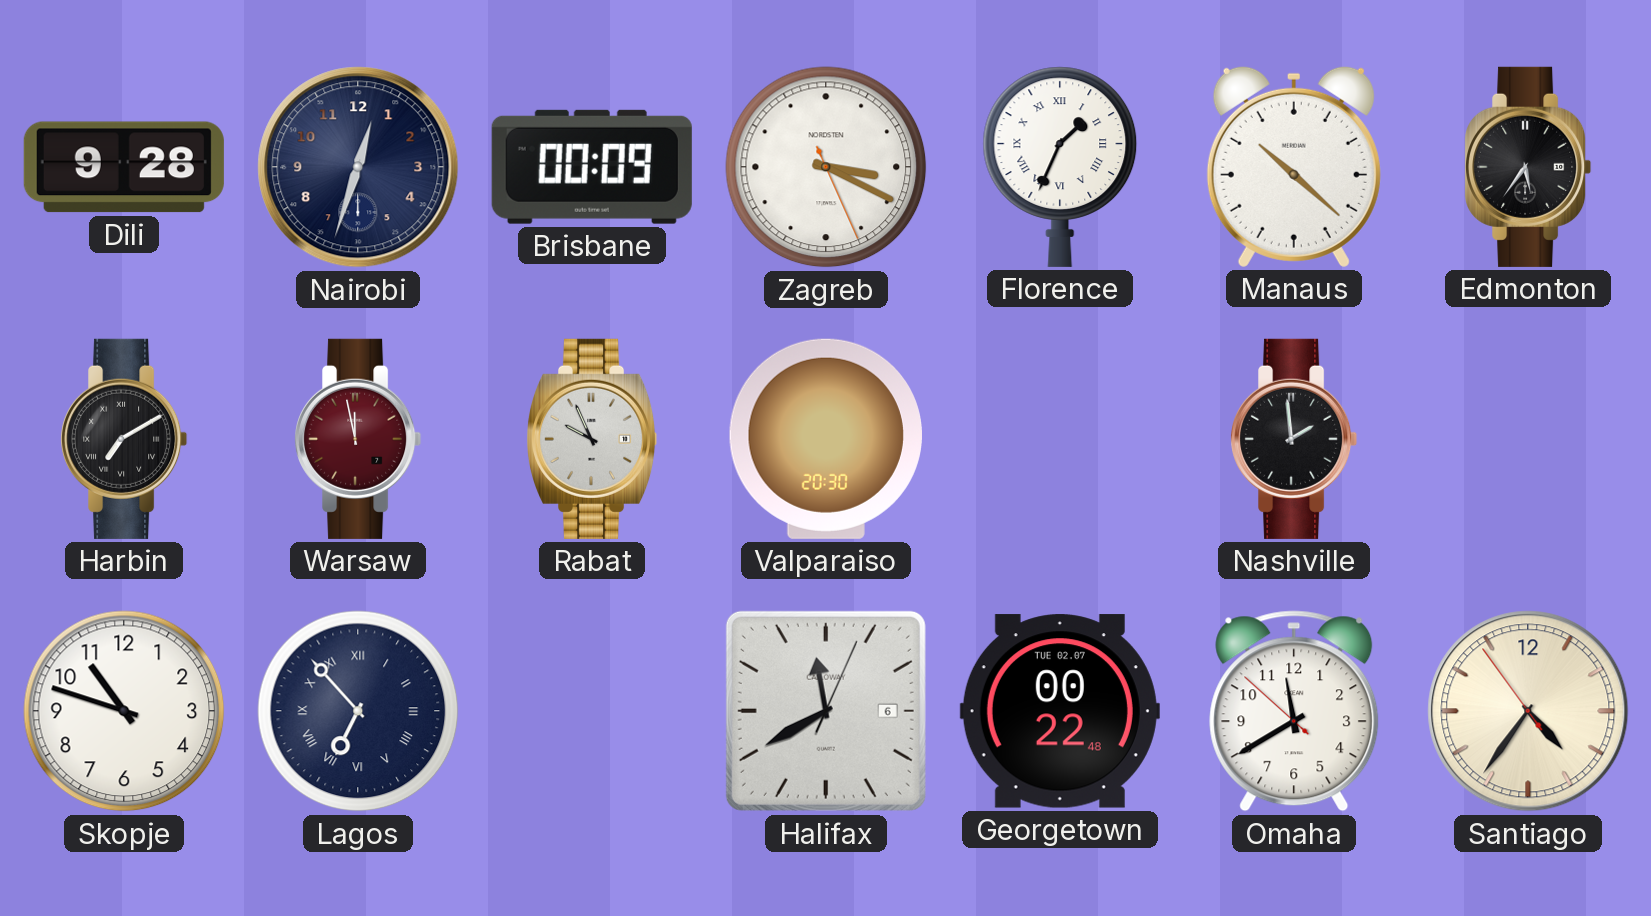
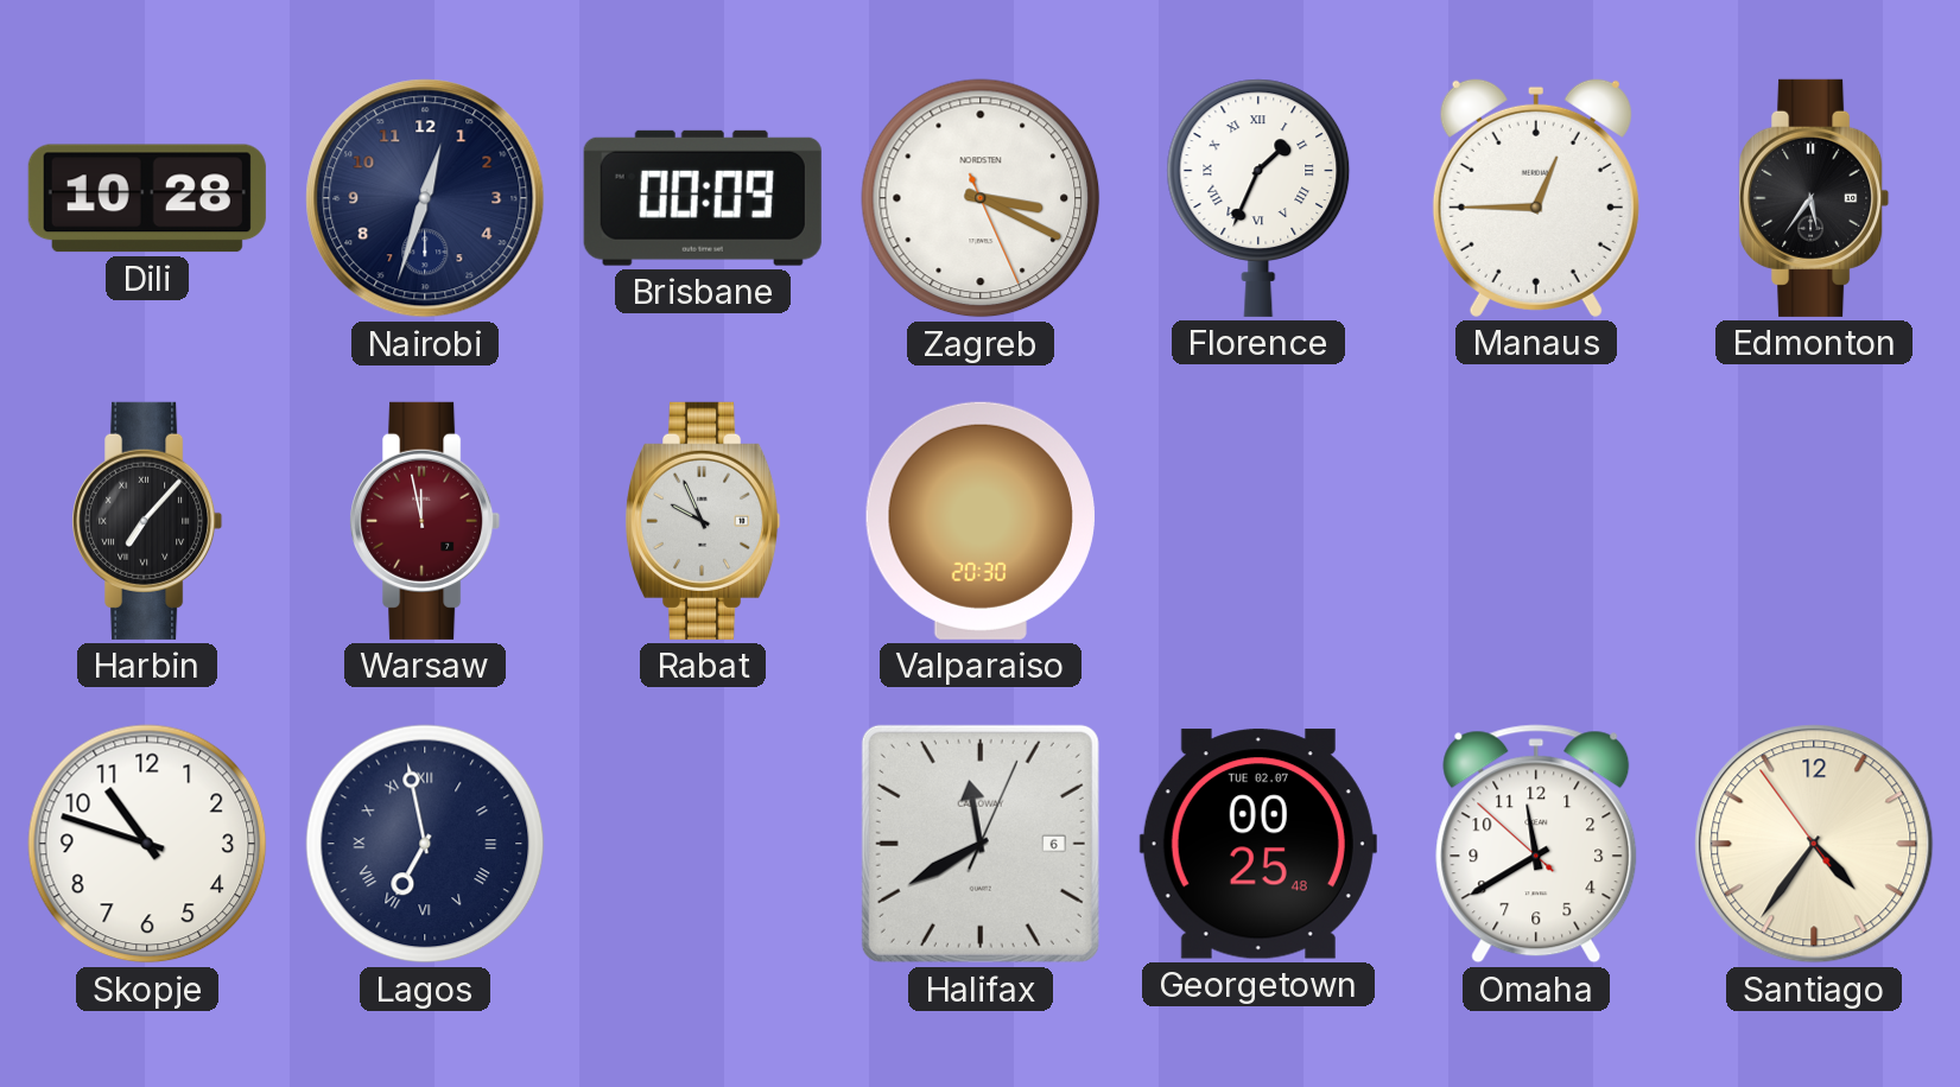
Dili: 9:28 -> 10:28
Manaus: 10:22 -> 12:45
Harbin: 7:10 -> 7:07
Nashville: 1:59 -> none
Lagos: 6:53 -> 6:58
Georgetown: 00:22 -> 00:25
